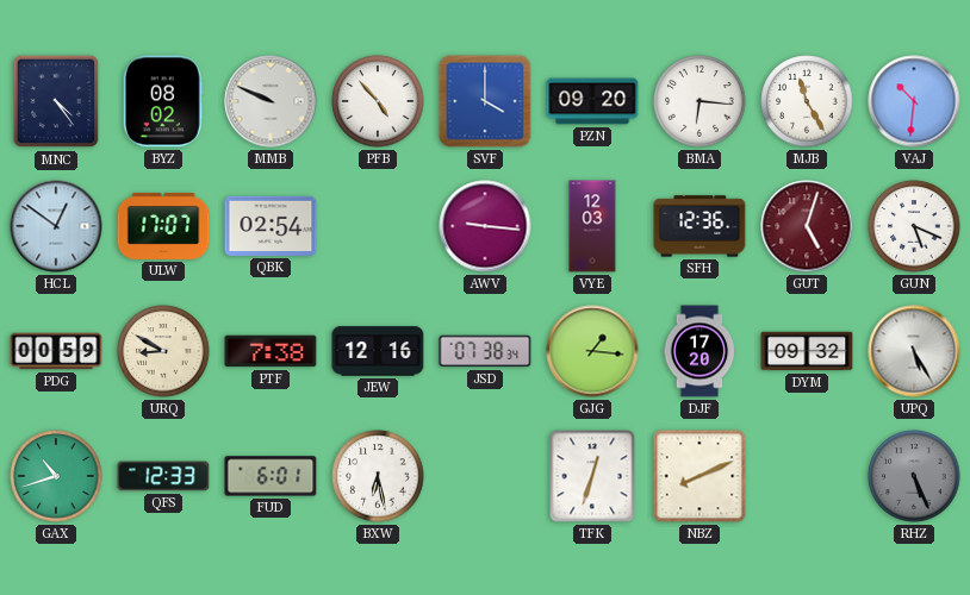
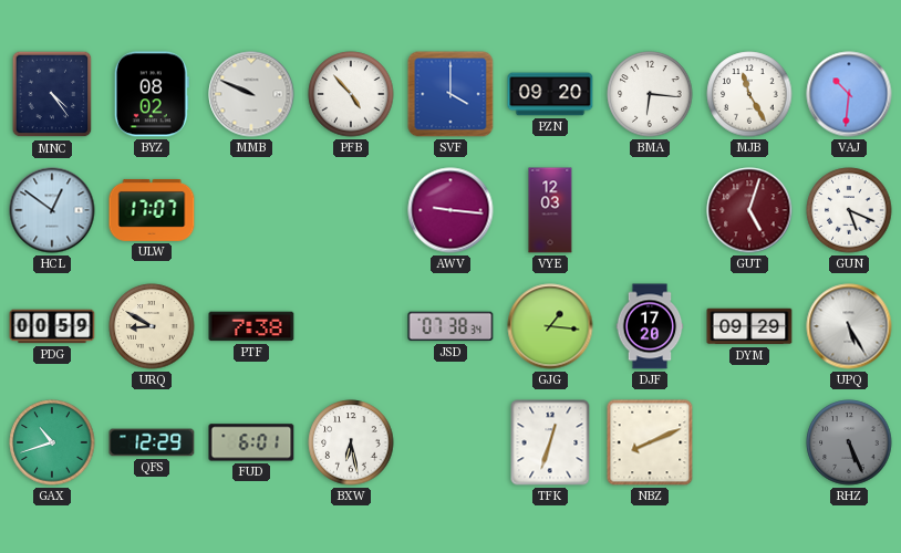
QBK: 02:54 -> none
SFH: 12:36 -> none
JEW: 12:16 -> none
DYM: 09:32 -> 09:29
QFS: 12:33 -> 12:29
